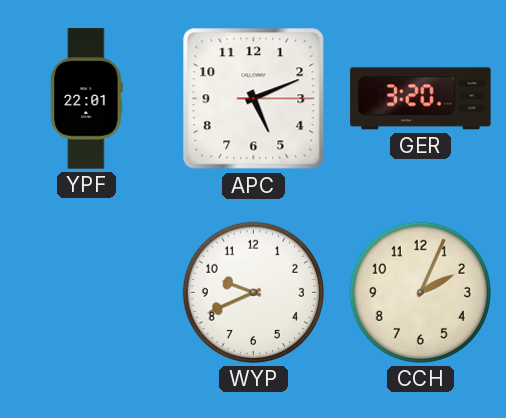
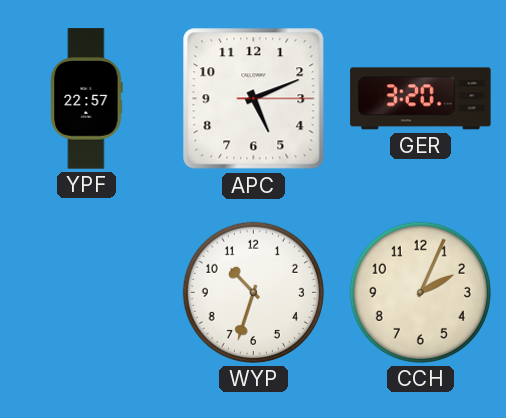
YPF: 22:01 -> 22:57
WYP: 9:41 -> 10:33
